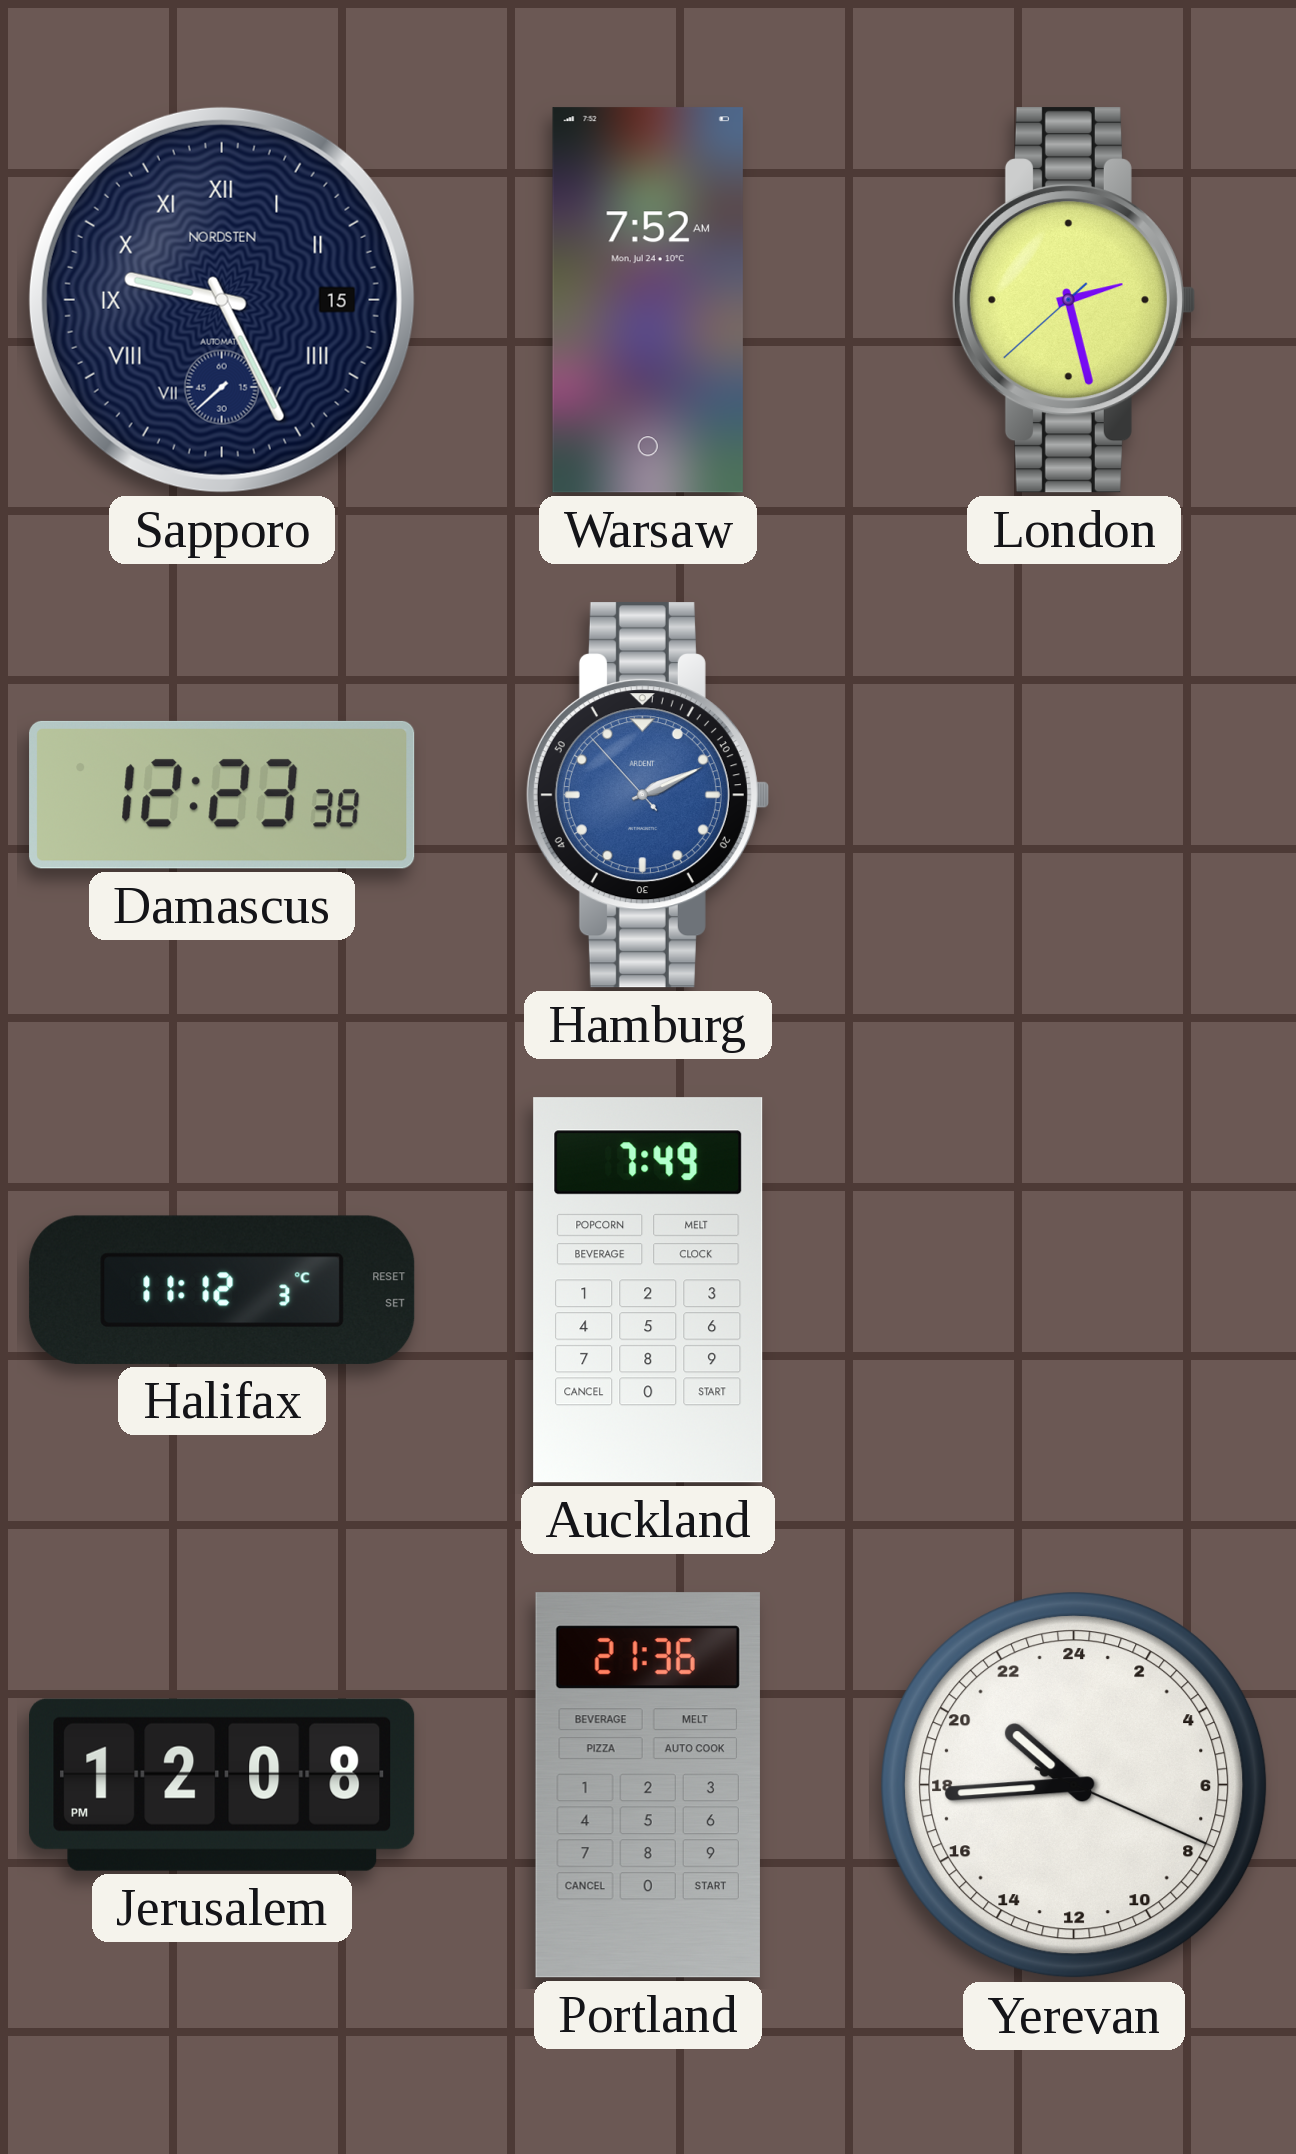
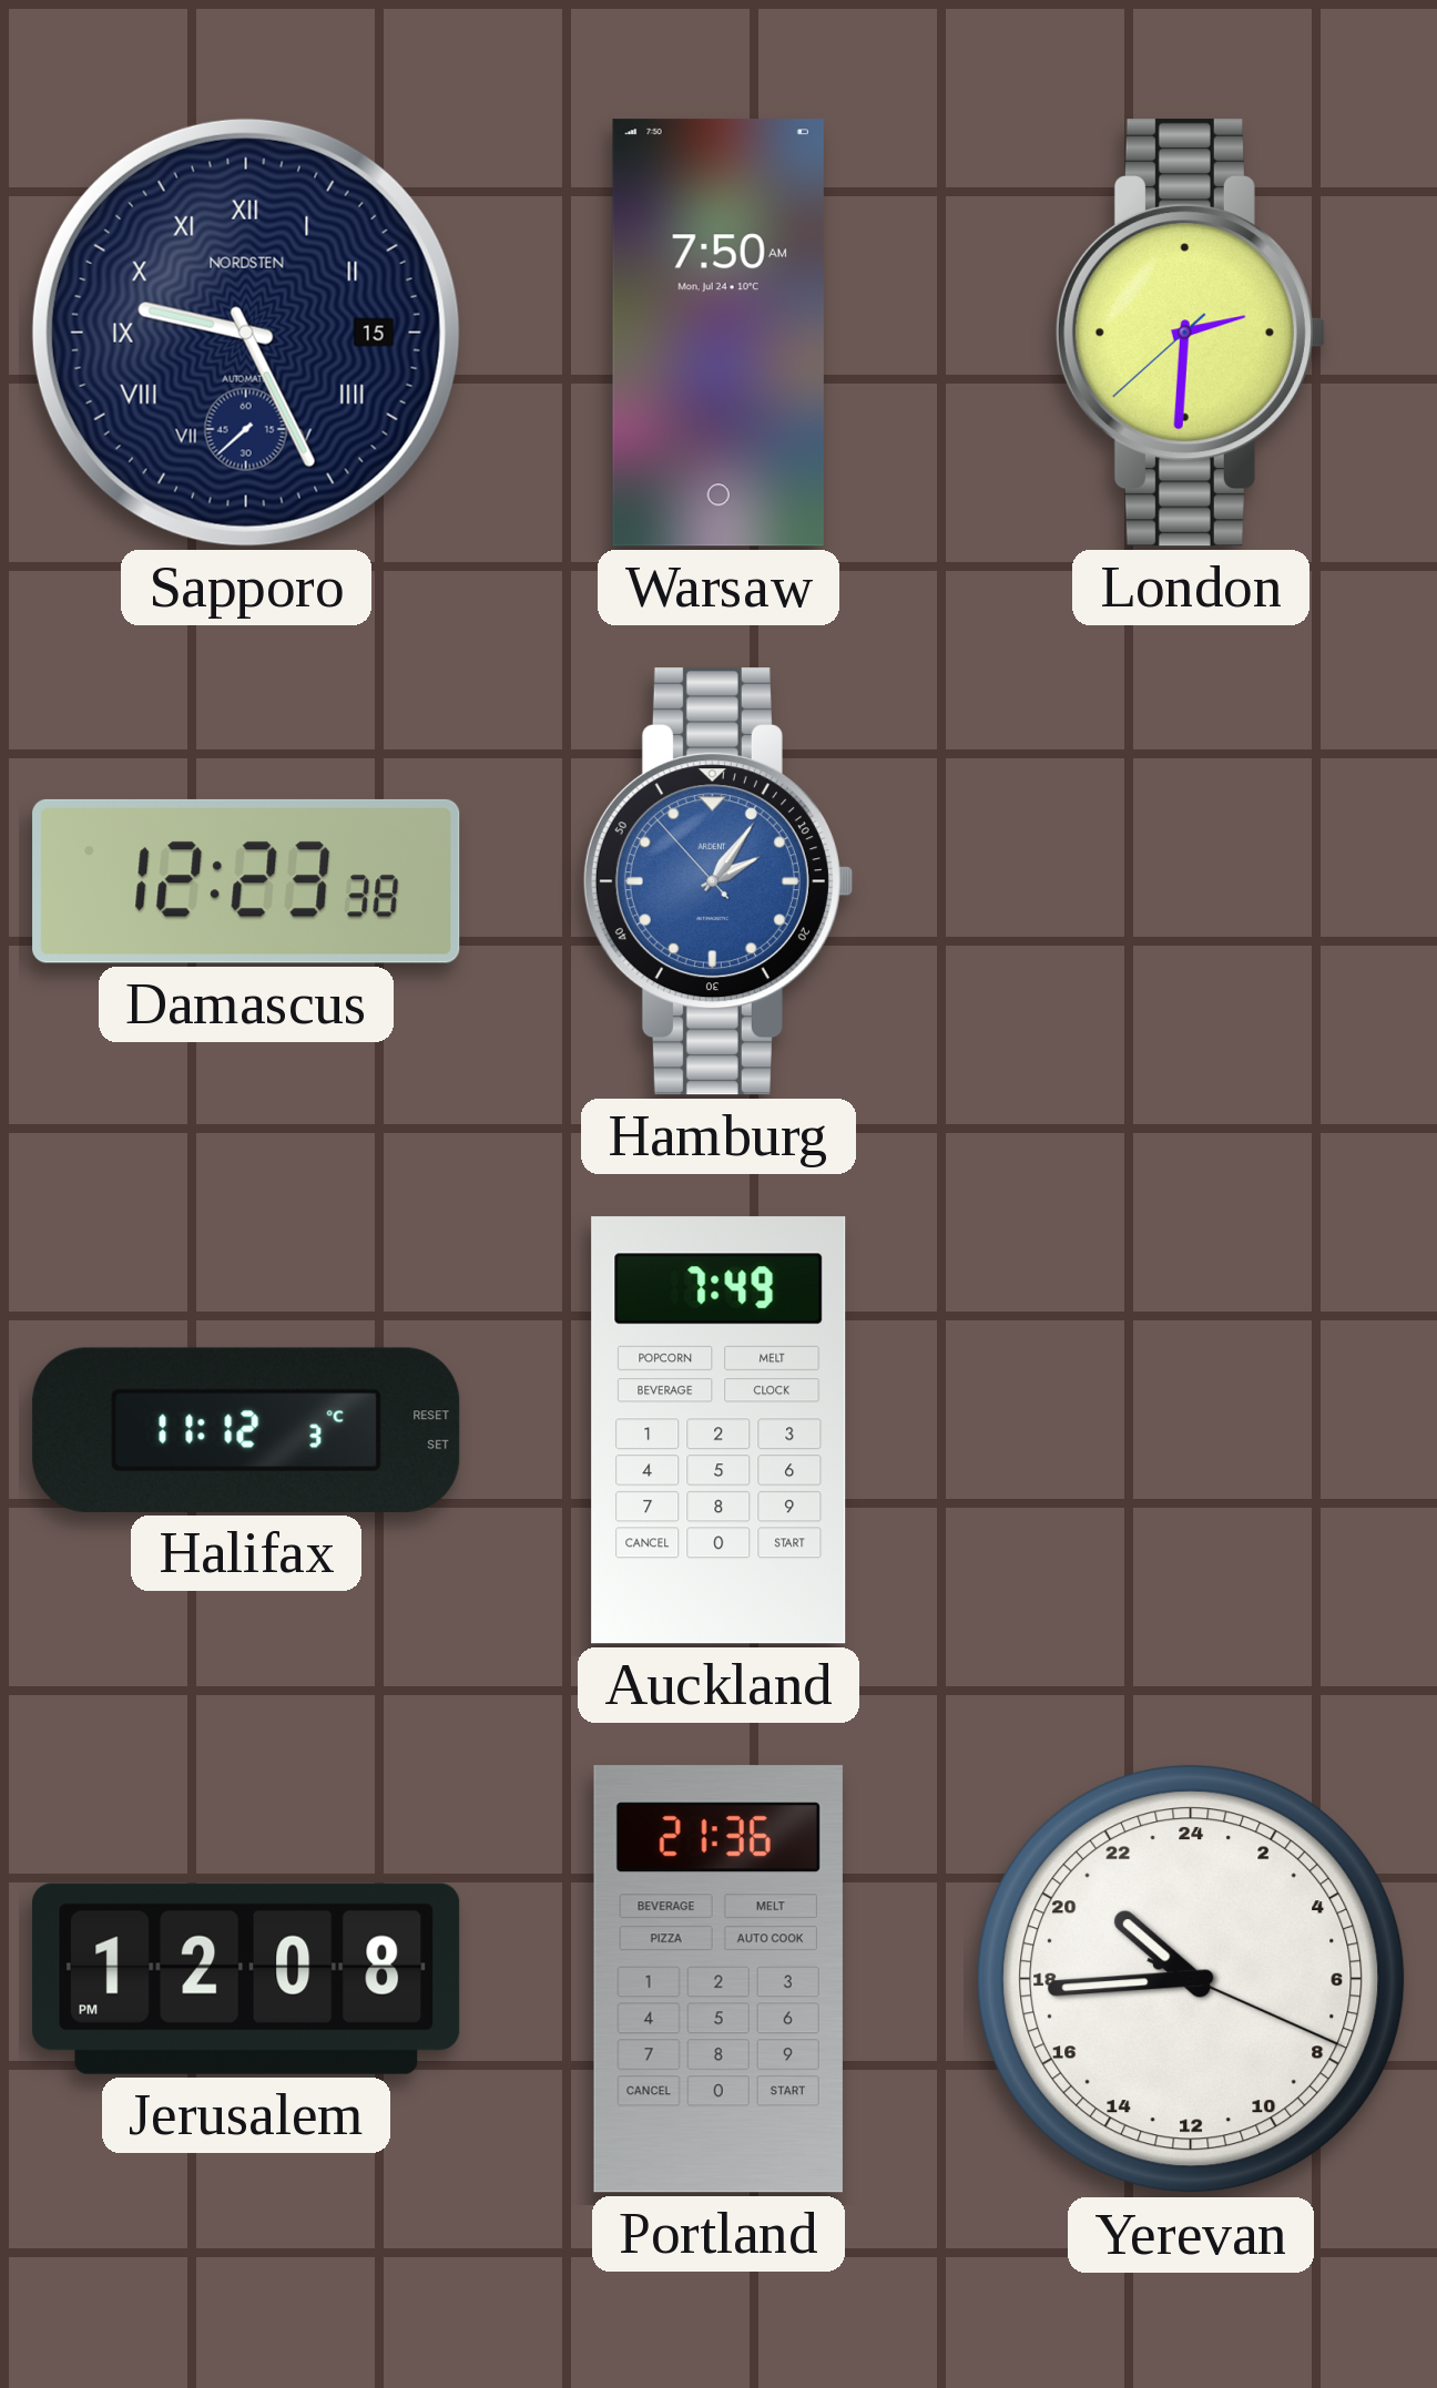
Warsaw: 7:52 -> 7:50
London: 2:27 -> 2:30
Hamburg: 2:10 -> 2:05
